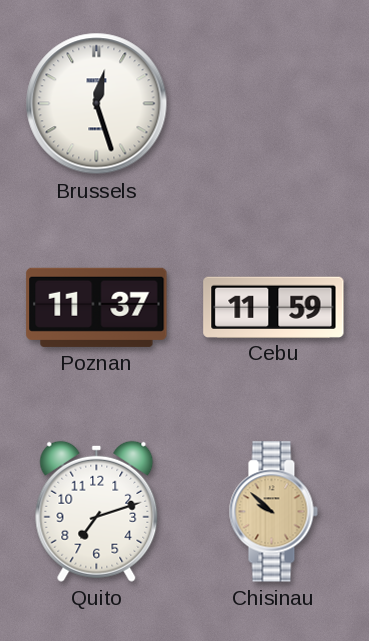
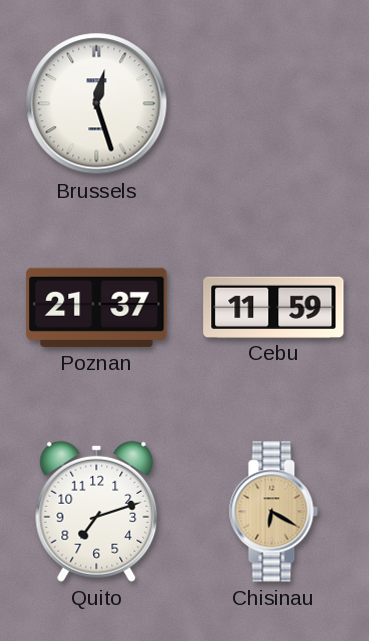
Poznan: 11:37 -> 21:37
Chisinau: 9:52 -> 6:20
